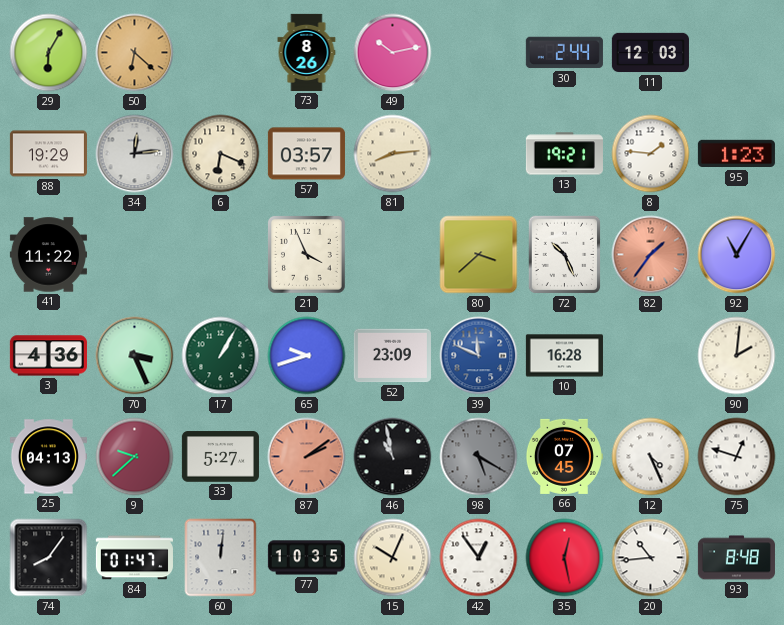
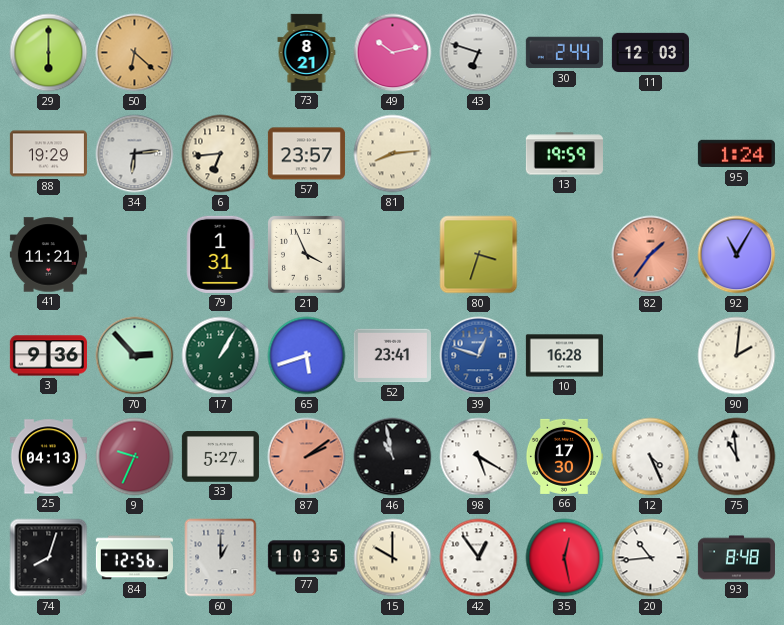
29: 6:05 -> 6:00
73: 8:26 -> 8:21
43: none -> 6:48
34: 12:14 -> 6:14
6: 6:19 -> 6:44
57: 03:57 -> 23:57
13: 19:21 -> 19:59
8: 1:46 -> none
95: 1:23 -> 1:24
41: 11:22 -> 11:21
79: none -> 1:31
80: 3:38 -> 3:33
72: 10:26 -> none
3: 4:36 -> 9:36
70: 3:26 -> 2:53
65: 9:42 -> 5:42
52: 23:09 -> 23:41
39: 11:49 -> 12:48
9: 9:38 -> 9:34
98 dial: grey -> white
66: 07:45 -> 17:30
75: 12:48 -> 10:59
74: 8:06 -> 8:03
84: 01:47 -> 12:56
60: 12:01 -> 1:00
15: 10:04 -> 10:00
